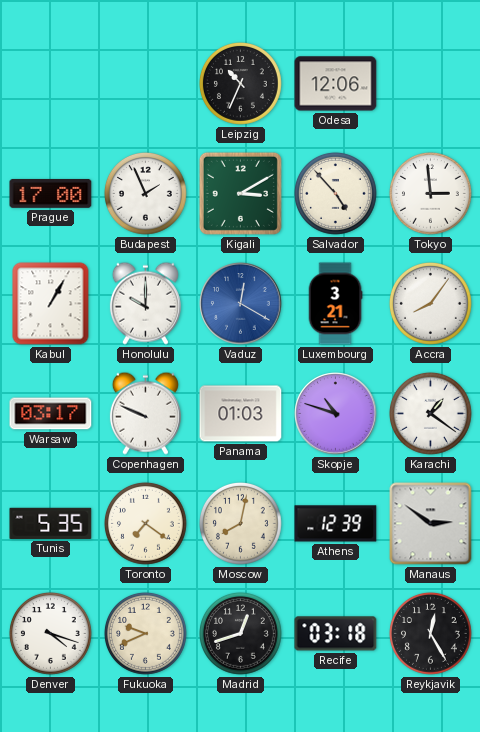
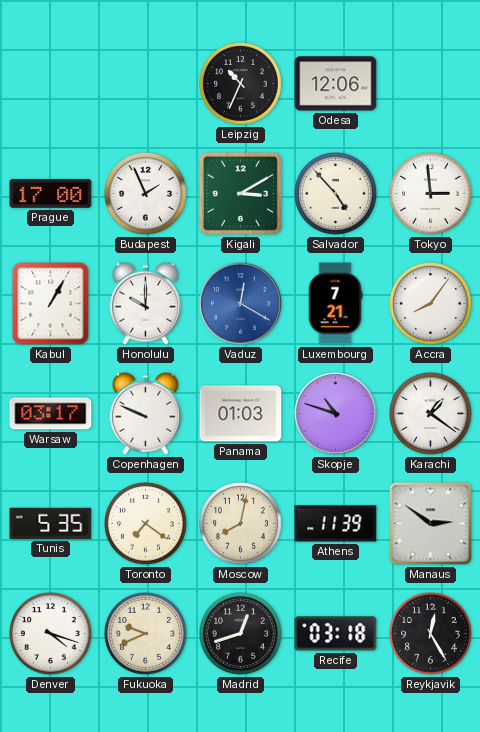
Luxembourg: 3:21 -> 7:21
Athens: 12:39 -> 11:39
